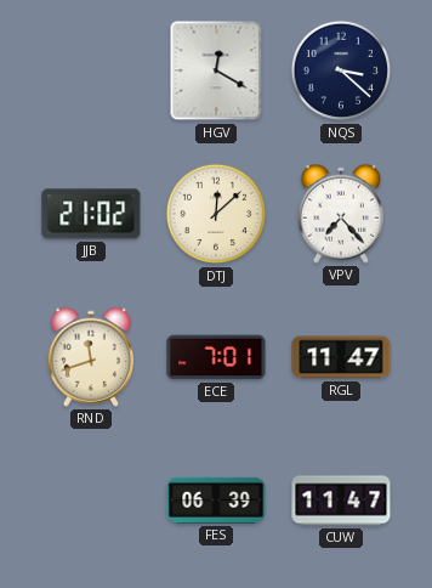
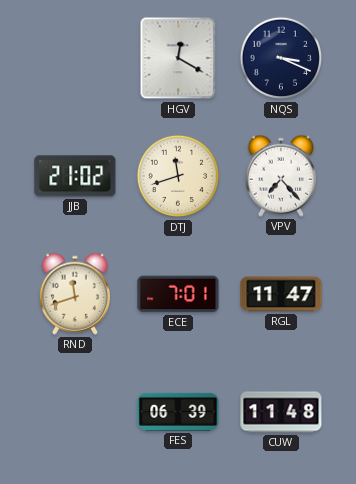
NQS: 3:22 -> 3:19
DTJ: 12:08 -> 11:42
CUW: 11:47 -> 11:48
